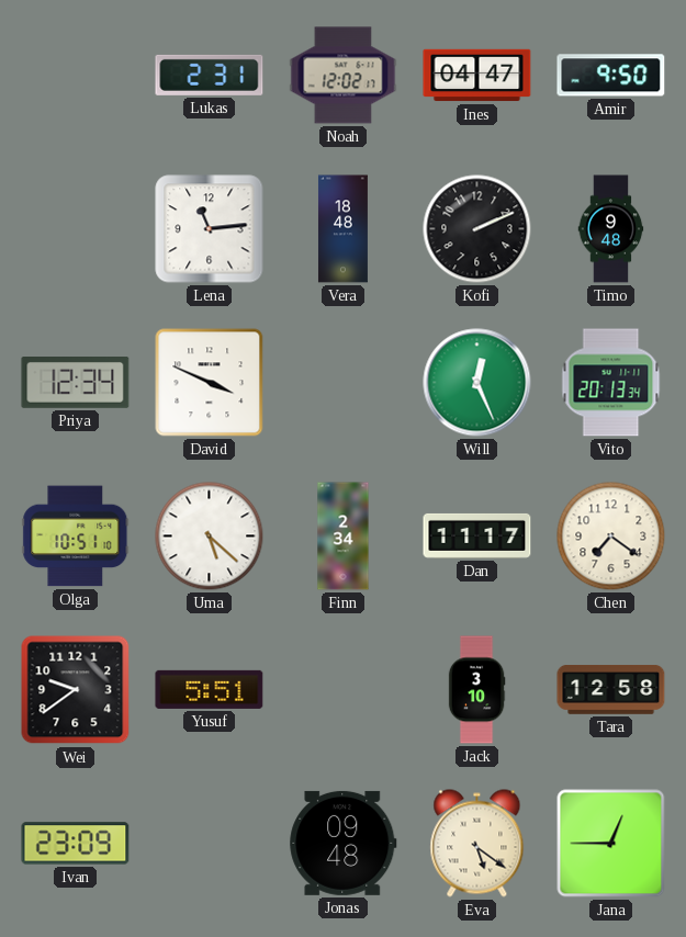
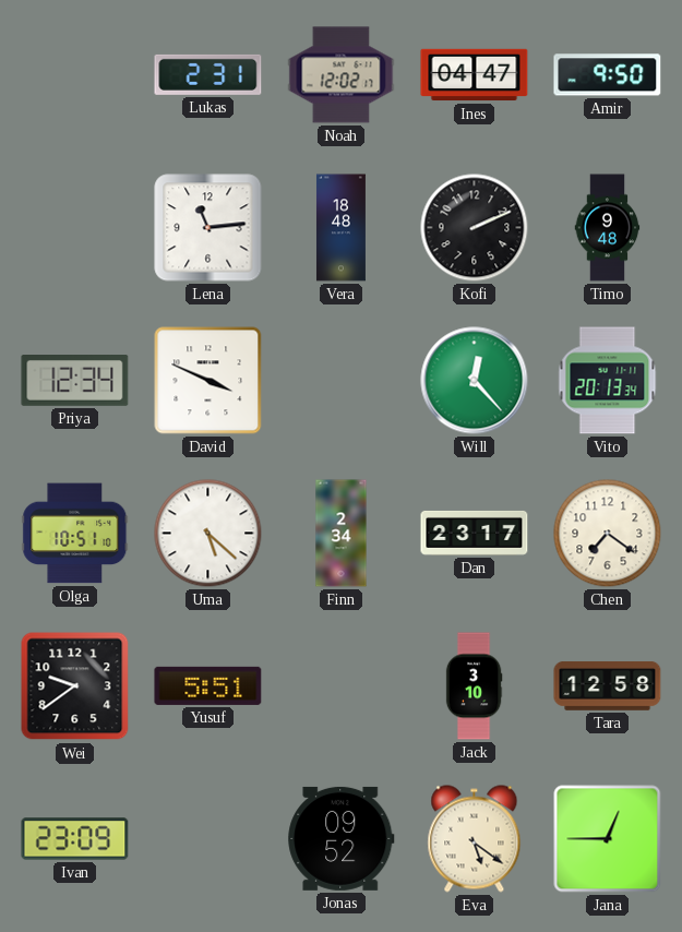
Will: 12:26 -> 12:23
Dan: 11:17 -> 23:17
Jonas: 09:48 -> 09:52
